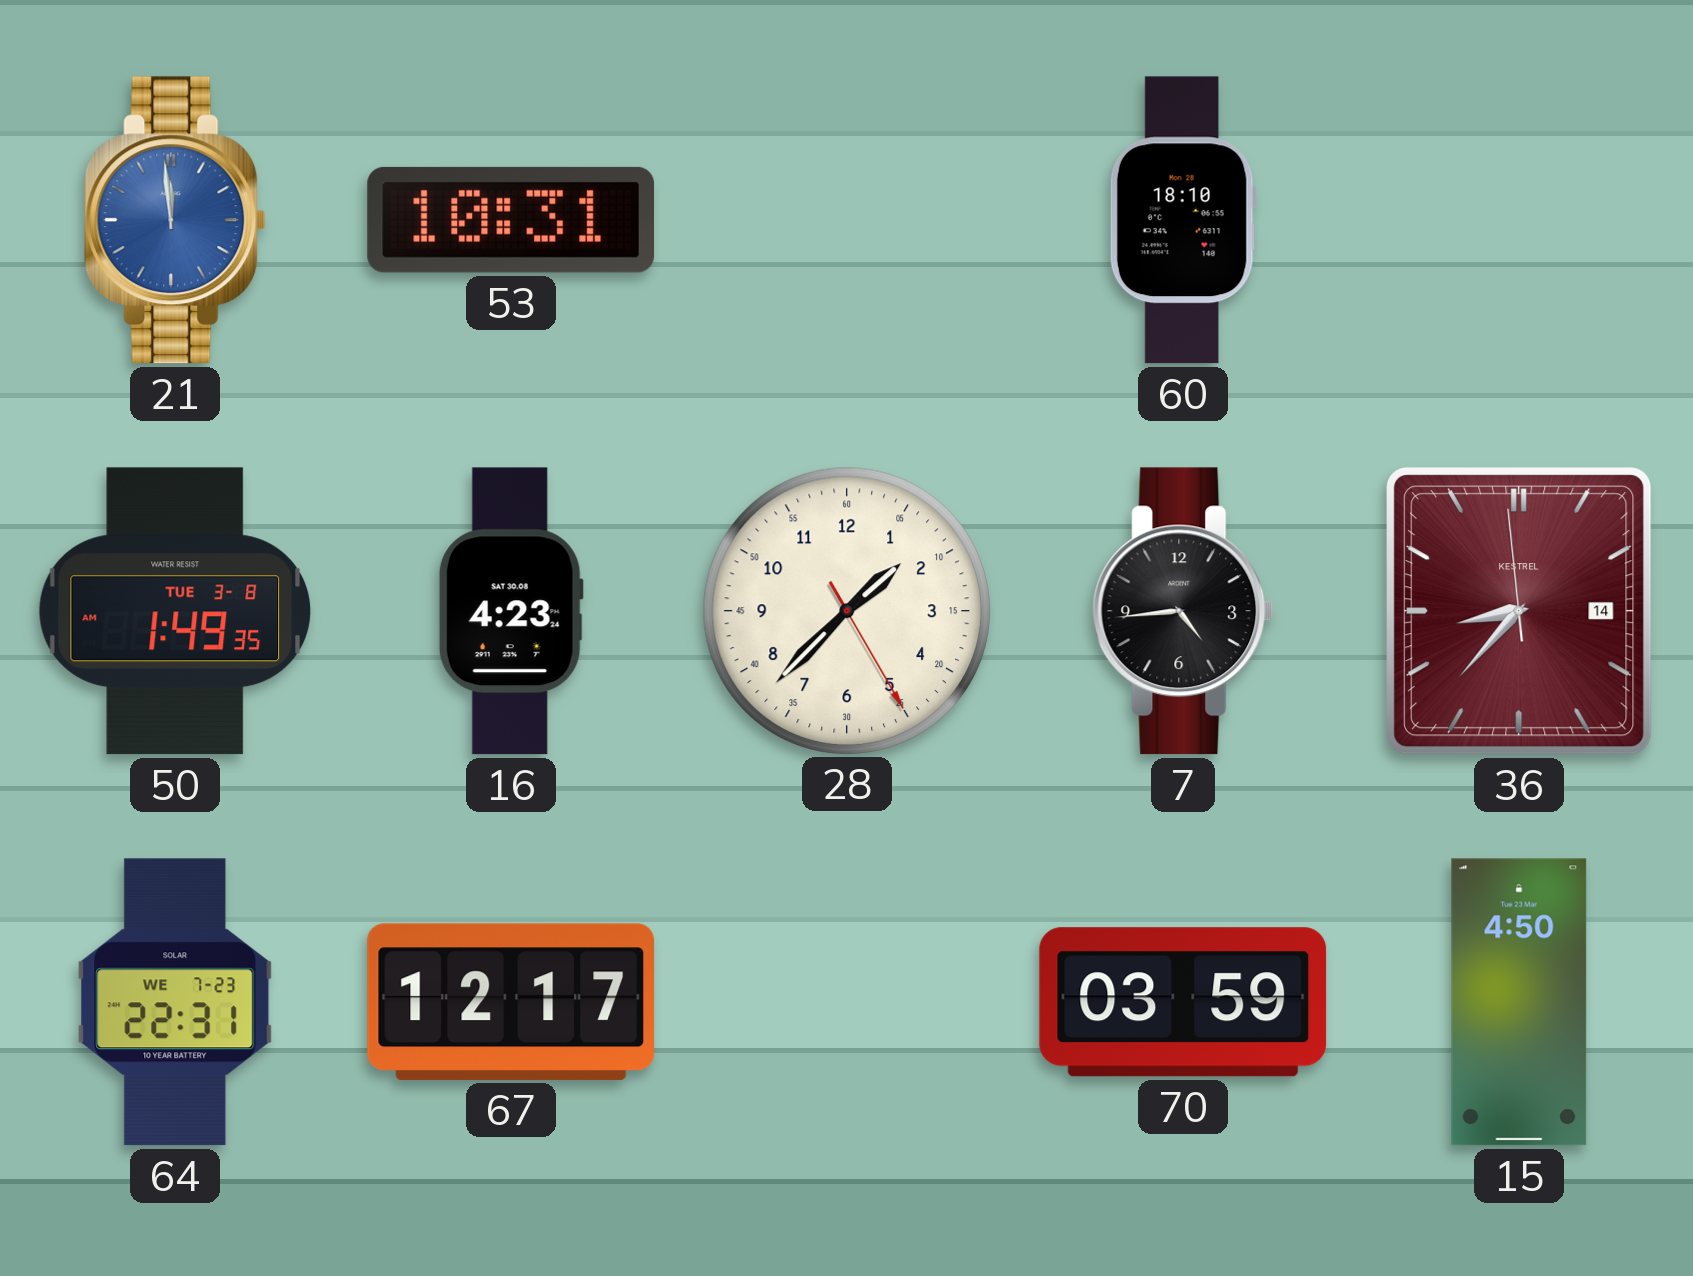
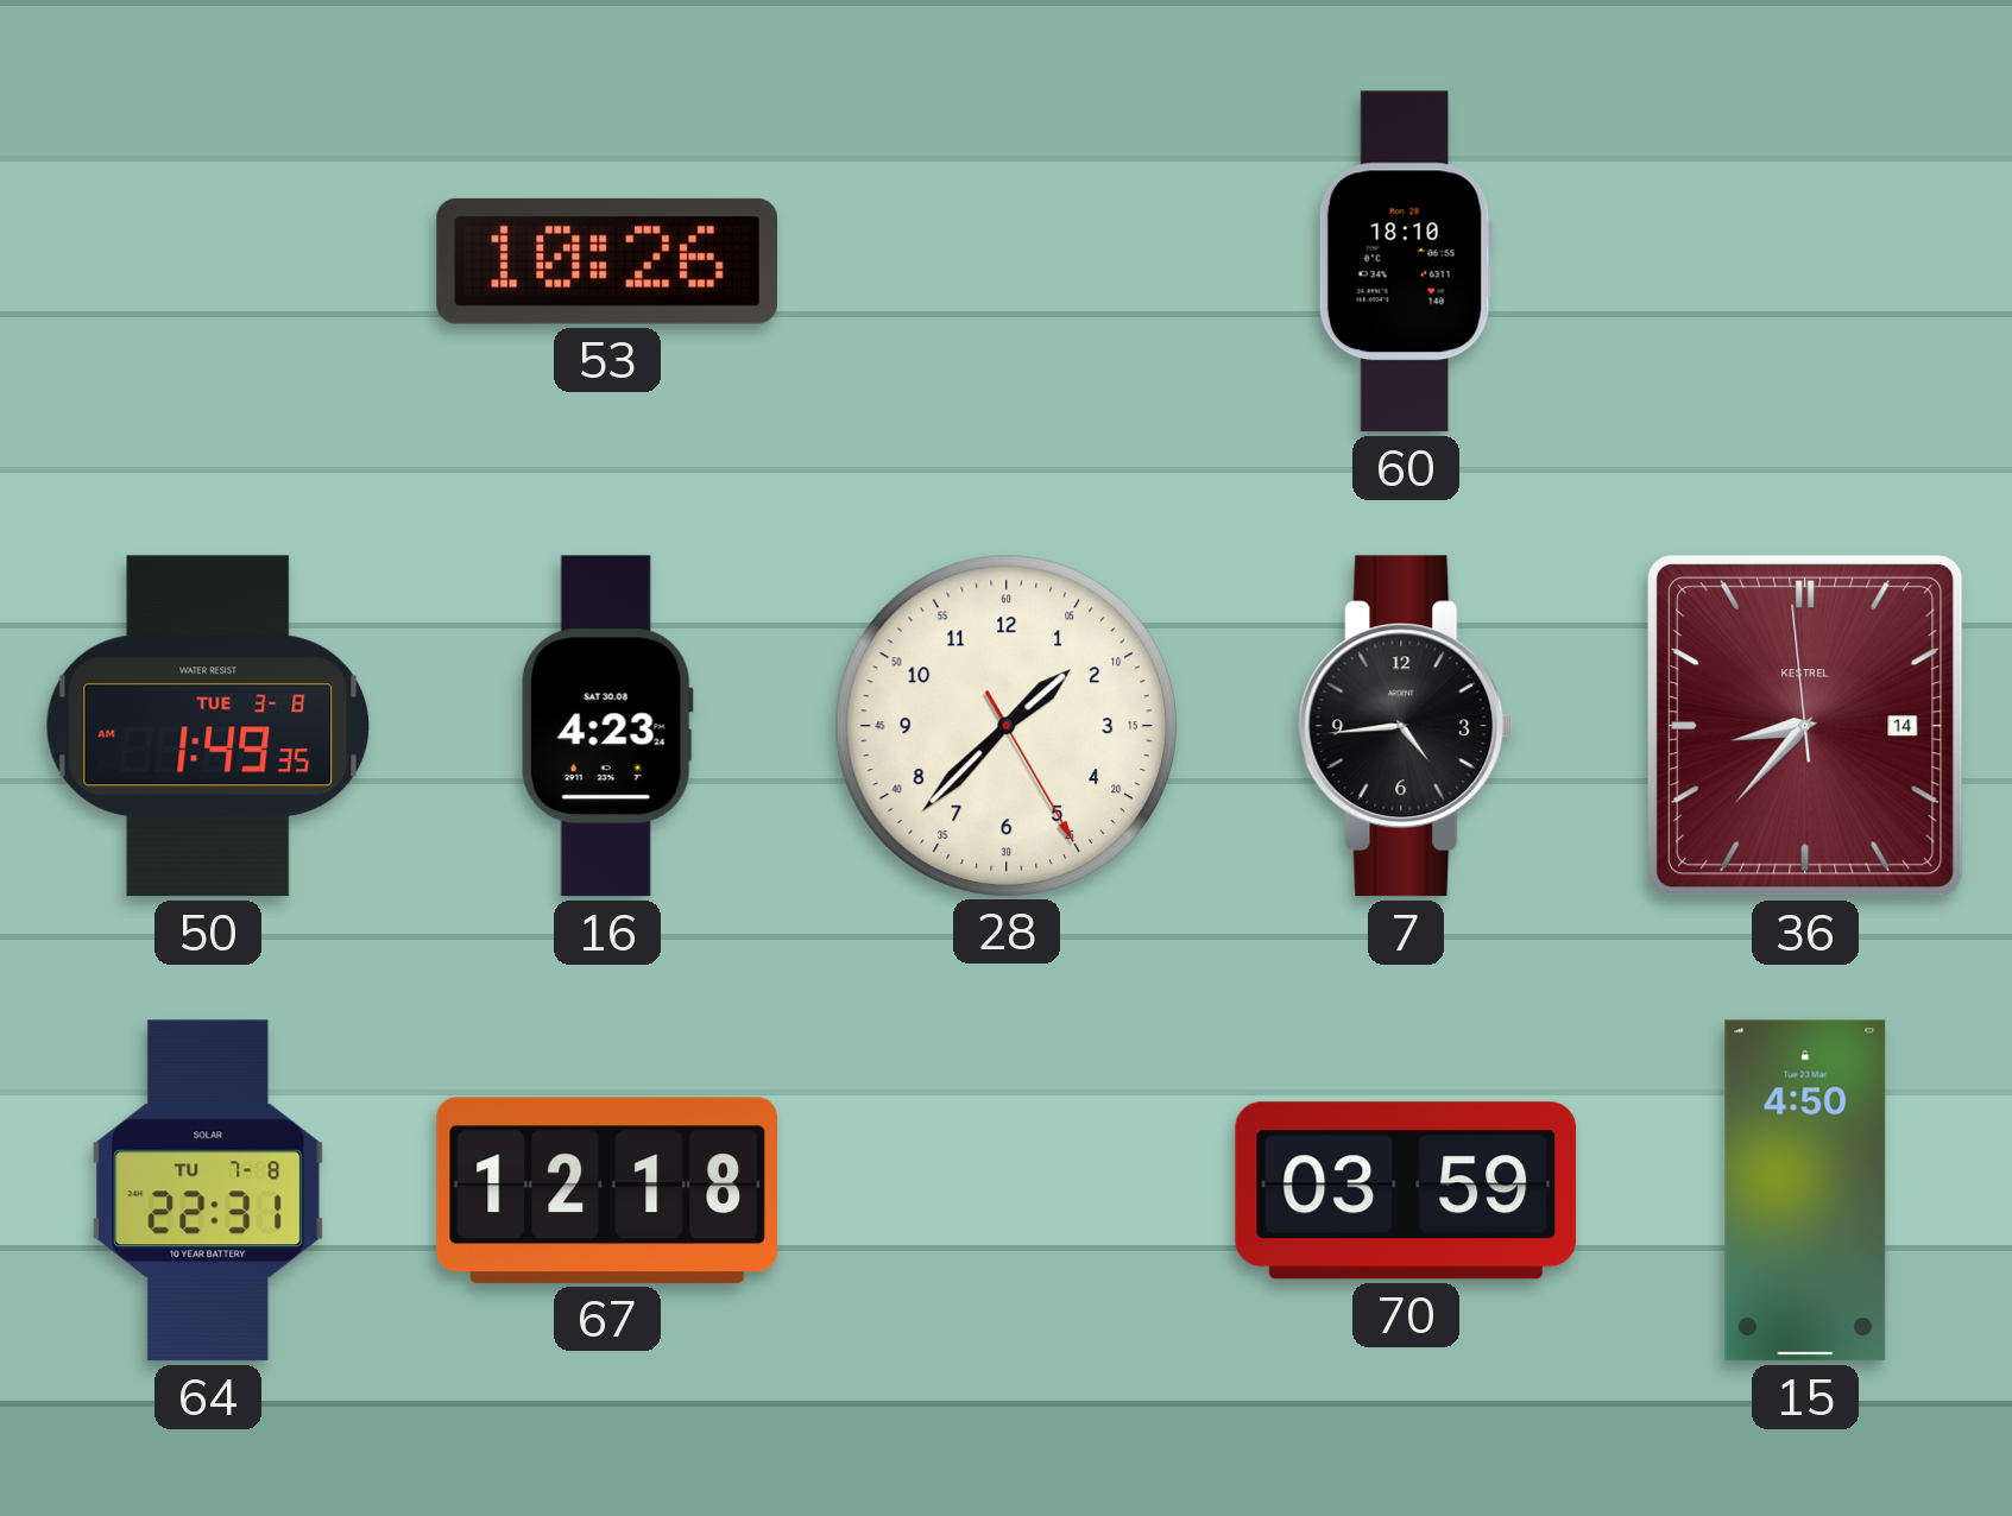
21: 11:59 -> none
53: 10:31 -> 10:26
64 date: WE 7-23 -> TU 7-8
67: 12:17 -> 12:18
